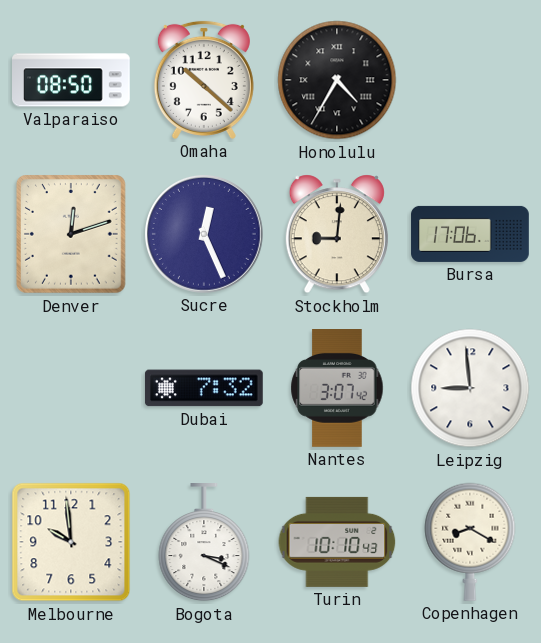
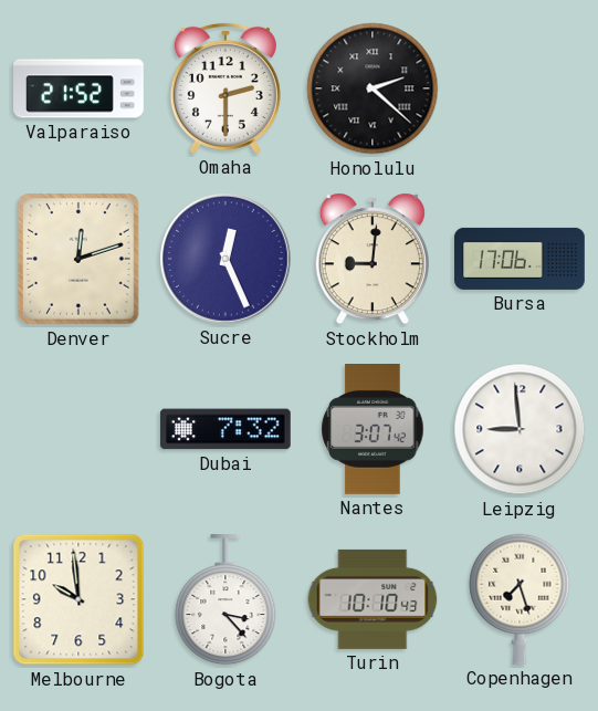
Valparaiso: 08:50 -> 21:52
Omaha: 10:22 -> 2:30
Honolulu: 4:35 -> 2:22
Bogota: 3:19 -> 3:23
Copenhagen: 8:20 -> 7:27
